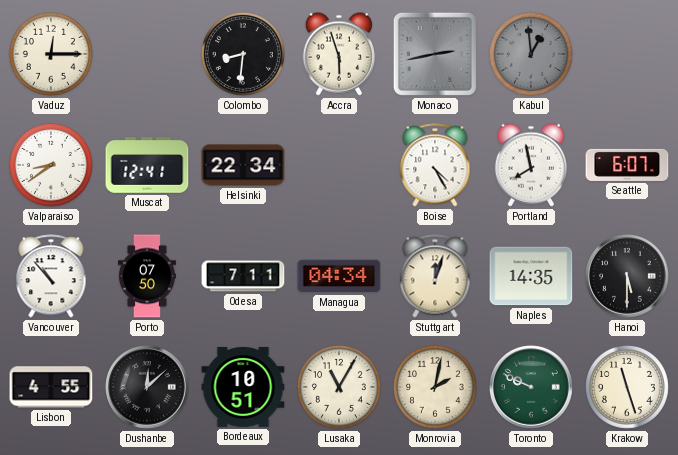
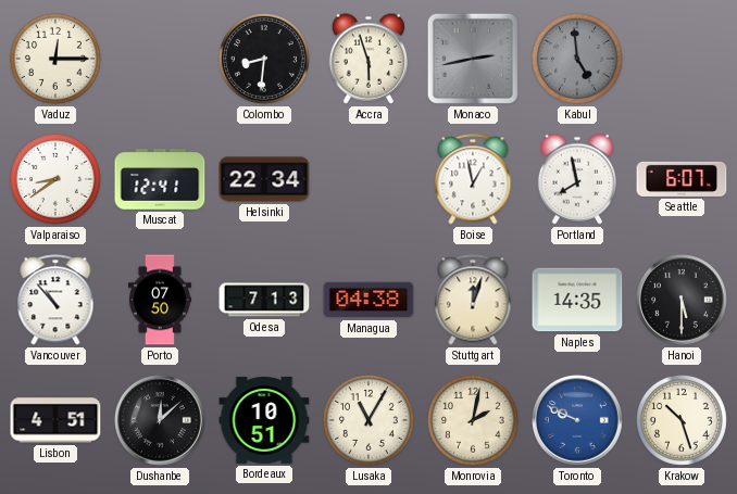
Kabul: 12:59 -> 4:59
Boise: 4:25 -> 12:58
Odesa: 7:11 -> 7:13
Managua: 04:34 -> 04:38
Lisbon: 4:55 -> 4:51
Toronto dial: green -> blue
Krakow: 11:27 -> 10:27
